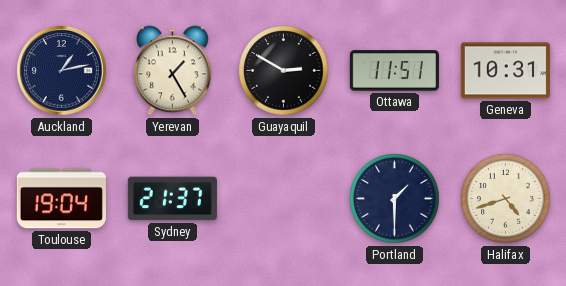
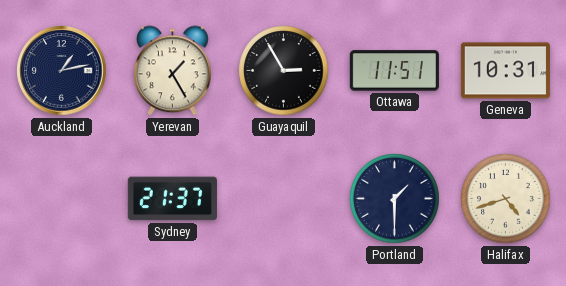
Guayaquil: 2:50 -> 2:55
Toulouse: 19:04 -> none
